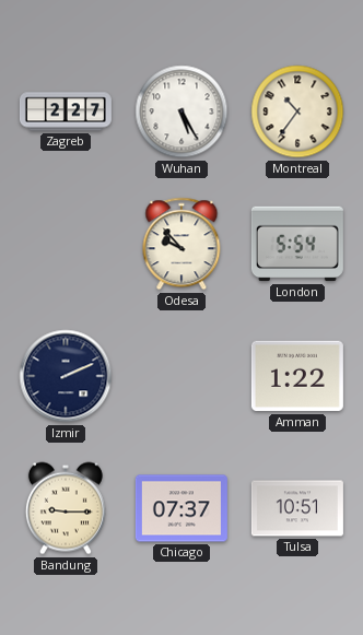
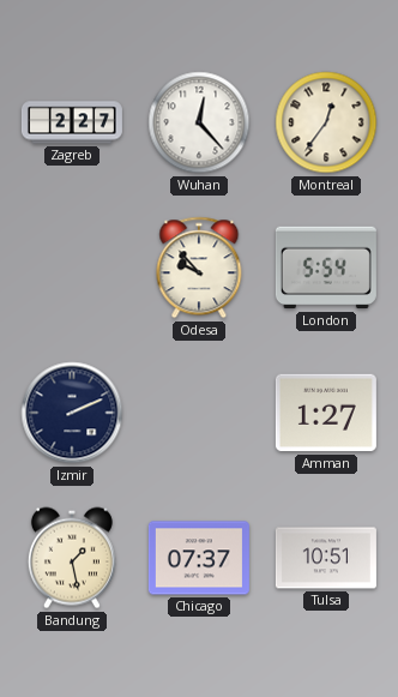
Wuhan: 5:25 -> 12:23
Montreal: 10:36 -> 12:36
Amman: 1:22 -> 1:27
Bandung: 9:15 -> 1:28
